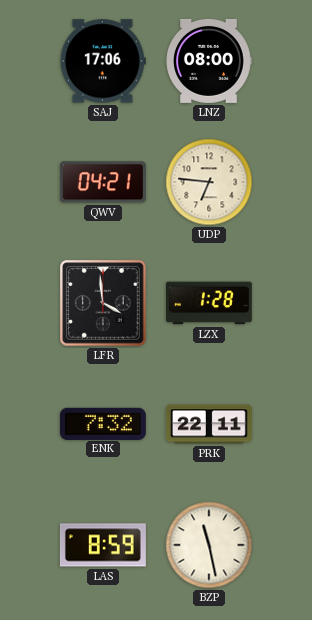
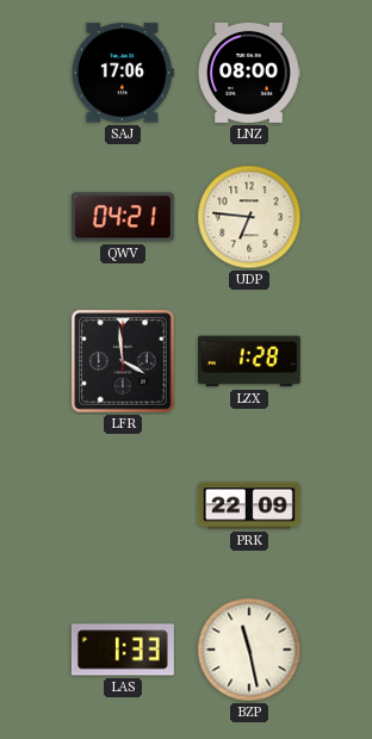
ENK: 7:32 -> none
PRK: 22:11 -> 22:09
LAS: 8:59 -> 1:33
